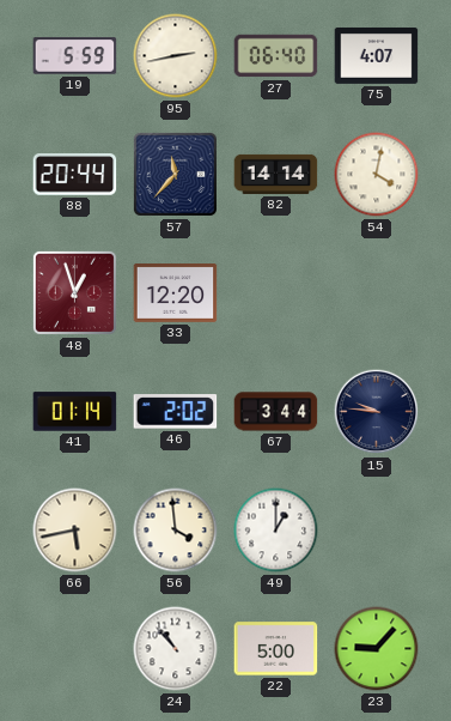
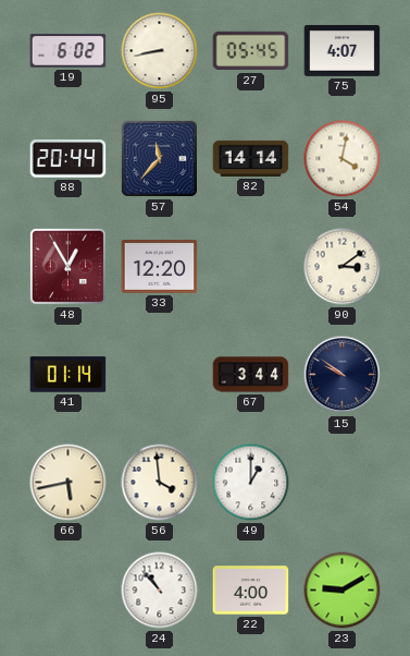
19: 5:59 -> 6:02
95: 2:43 -> 8:43
27: 06:40 -> 05:45
48: 12:57 -> 12:55
90: none -> 3:09
46: 2:02 -> none
15: 9:46 -> 9:51
22: 5:00 -> 4:00
23: 9:07 -> 9:10
